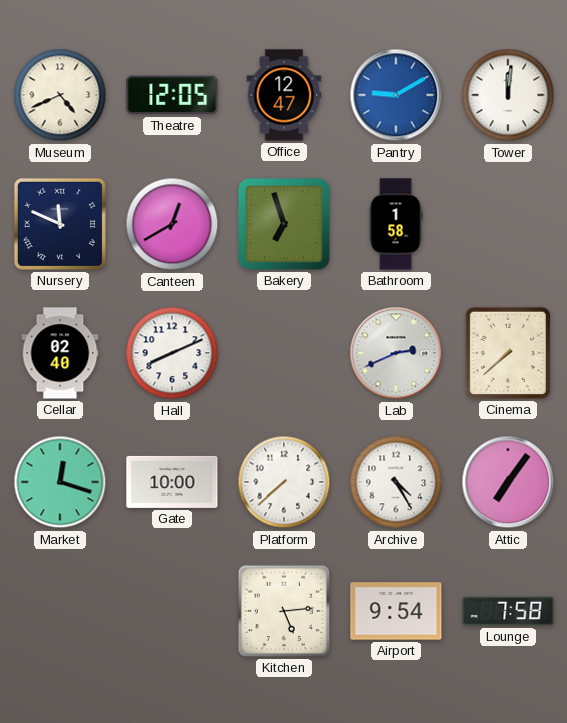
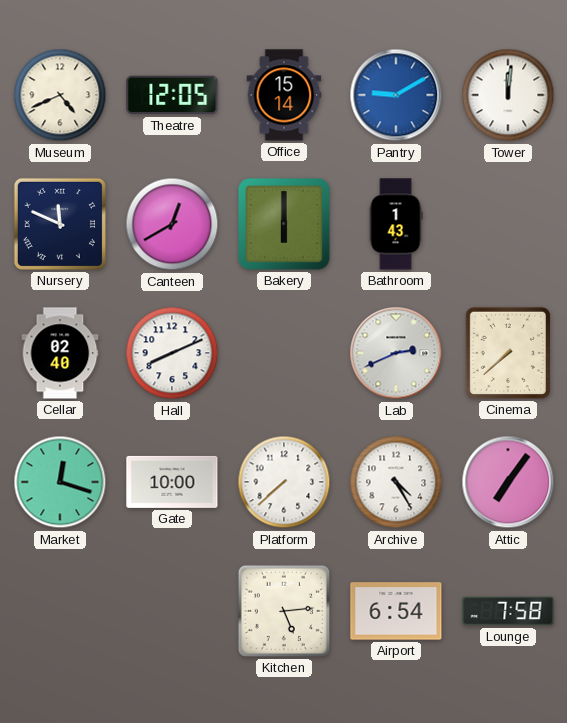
Office: 12:47 -> 15:14
Bakery: 6:57 -> 6:00
Bathroom: 1:58 -> 1:43
Airport: 9:54 -> 6:54
